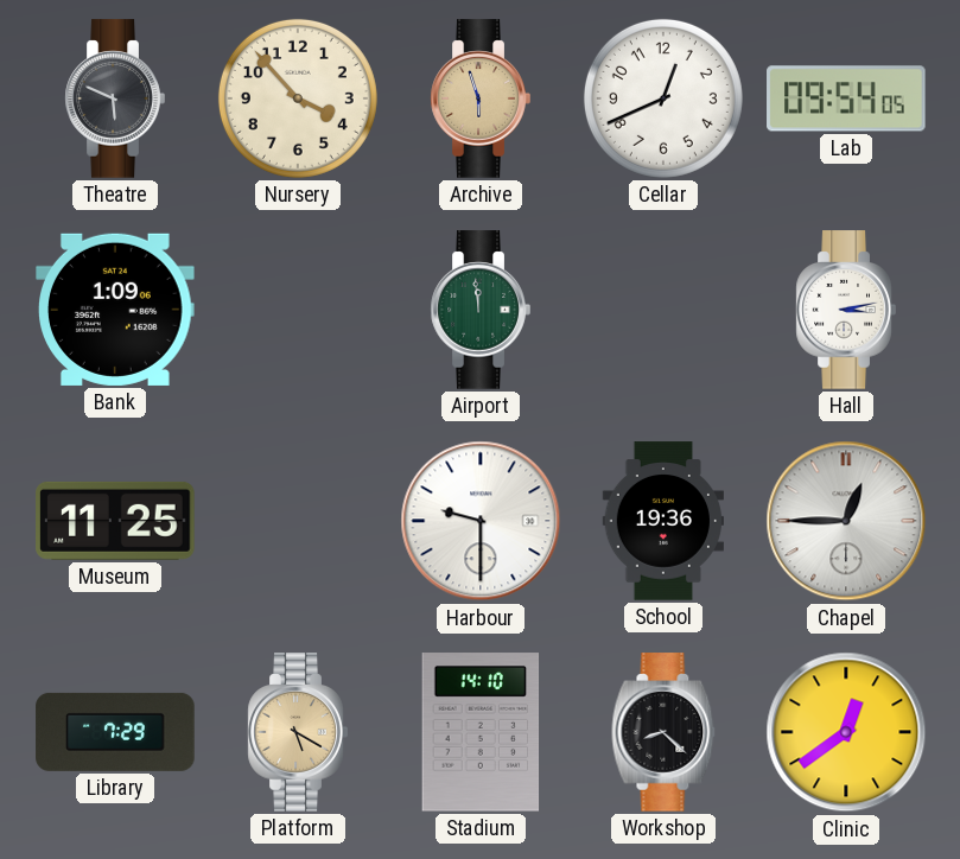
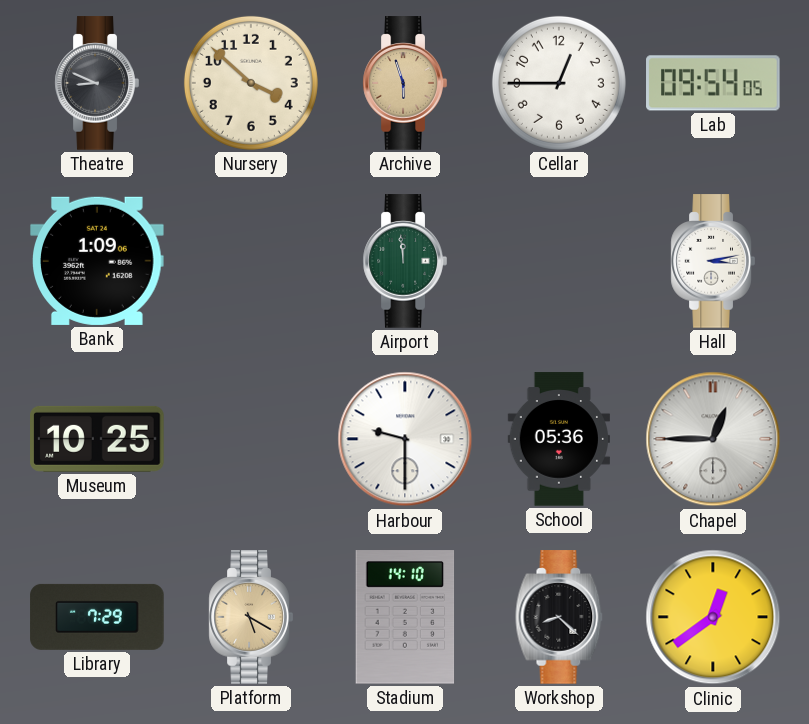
Theatre: 5:49 -> 8:49
Nursery: 3:53 -> 3:52
Cellar: 12:41 -> 12:45
Museum: 11:25 -> 10:25
School: 19:36 -> 05:36
